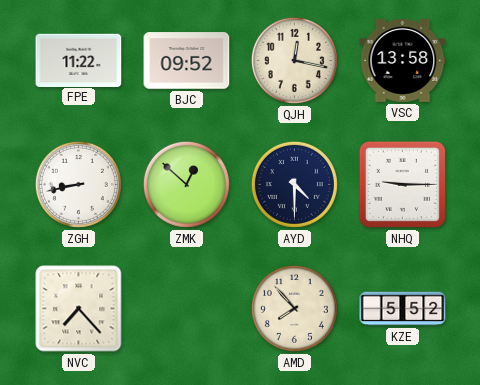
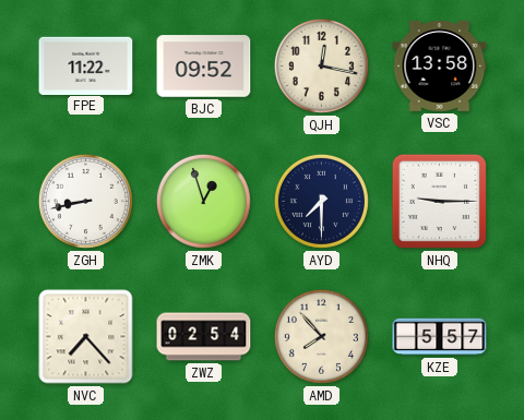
ZMK: 12:52 -> 12:57
AYD: 4:30 -> 7:30
ZWZ: none -> 02:54
KZE: 5:52 -> 5:57
